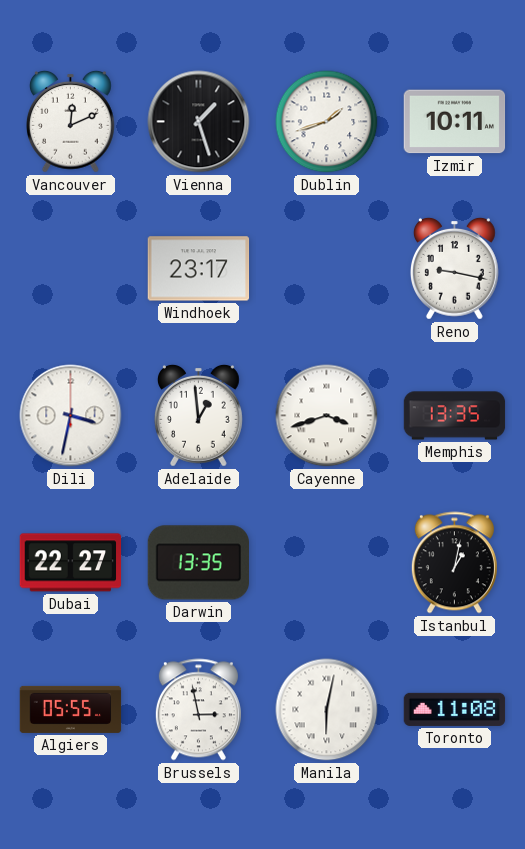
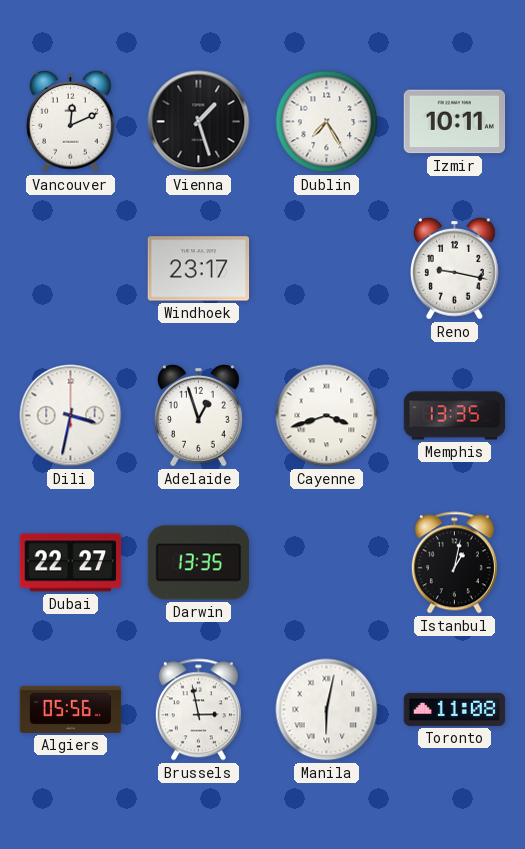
Dublin: 1:42 -> 7:25
Adelaide: 12:59 -> 12:57
Algiers: 05:55 -> 05:56
